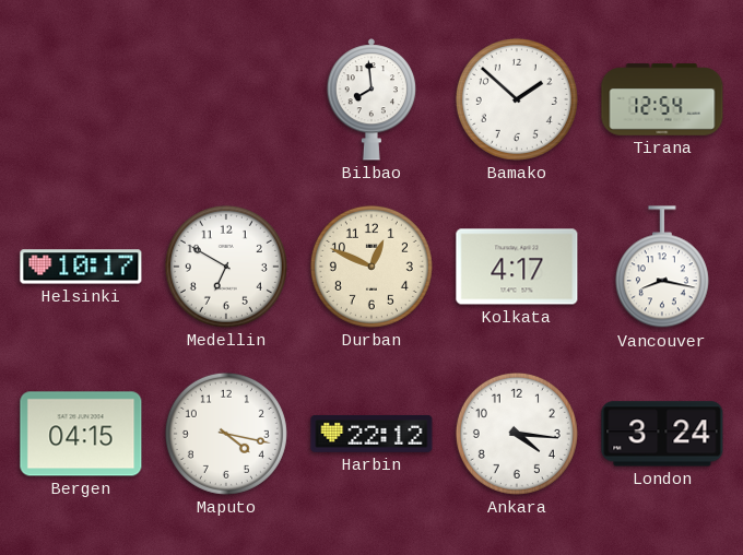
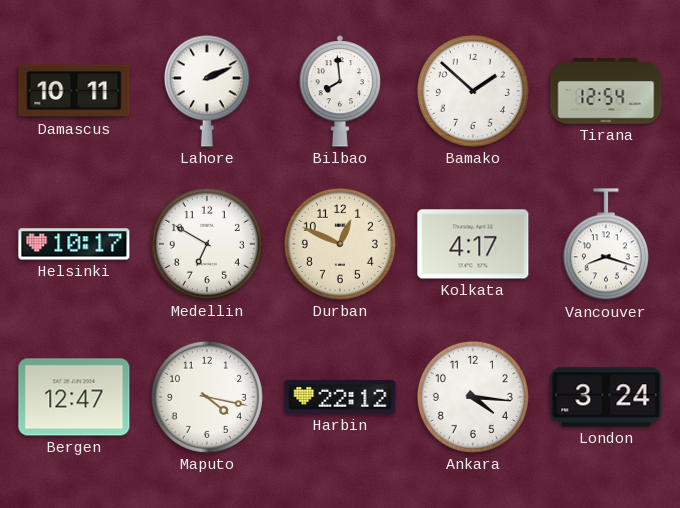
Damascus: none -> 10:11
Lahore: none -> 2:11
Vancouver: 8:17 -> 8:18
Bergen: 04:15 -> 12:47
